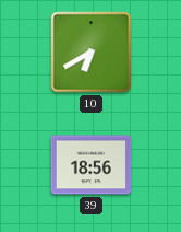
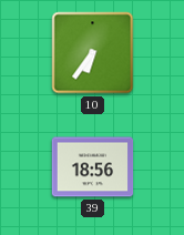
10: 6:40 -> 6:36
